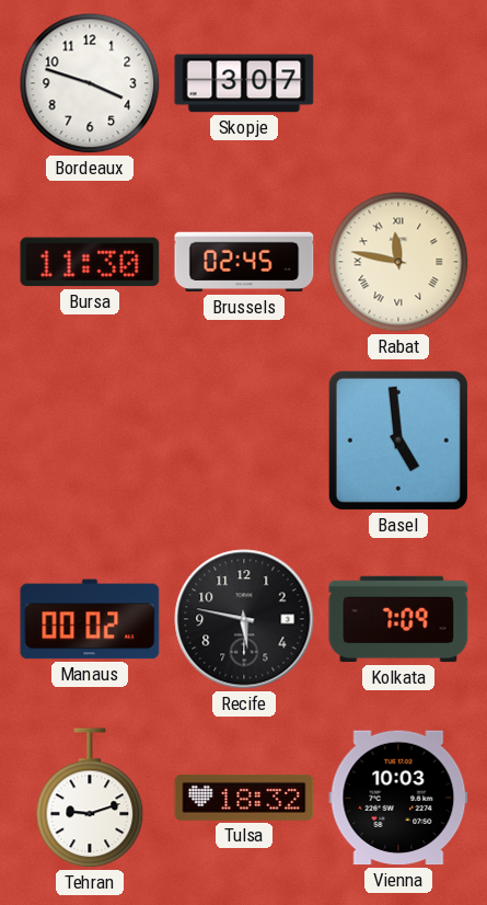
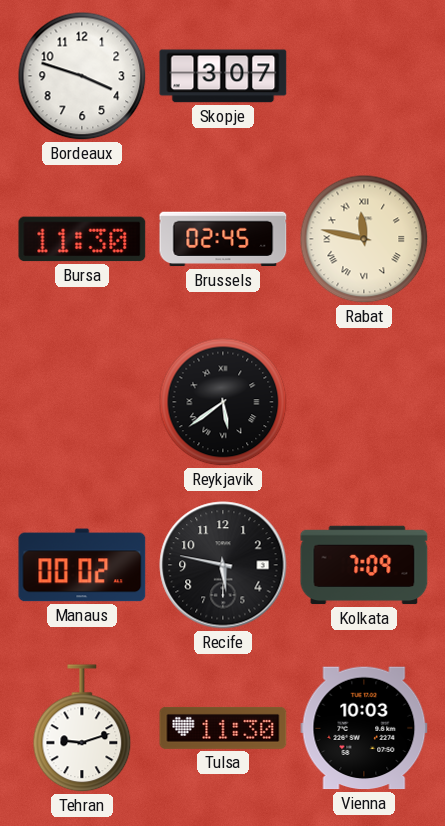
Reykjavik: none -> 5:39
Basel: 4:59 -> none
Tulsa: 18:32 -> 11:30
